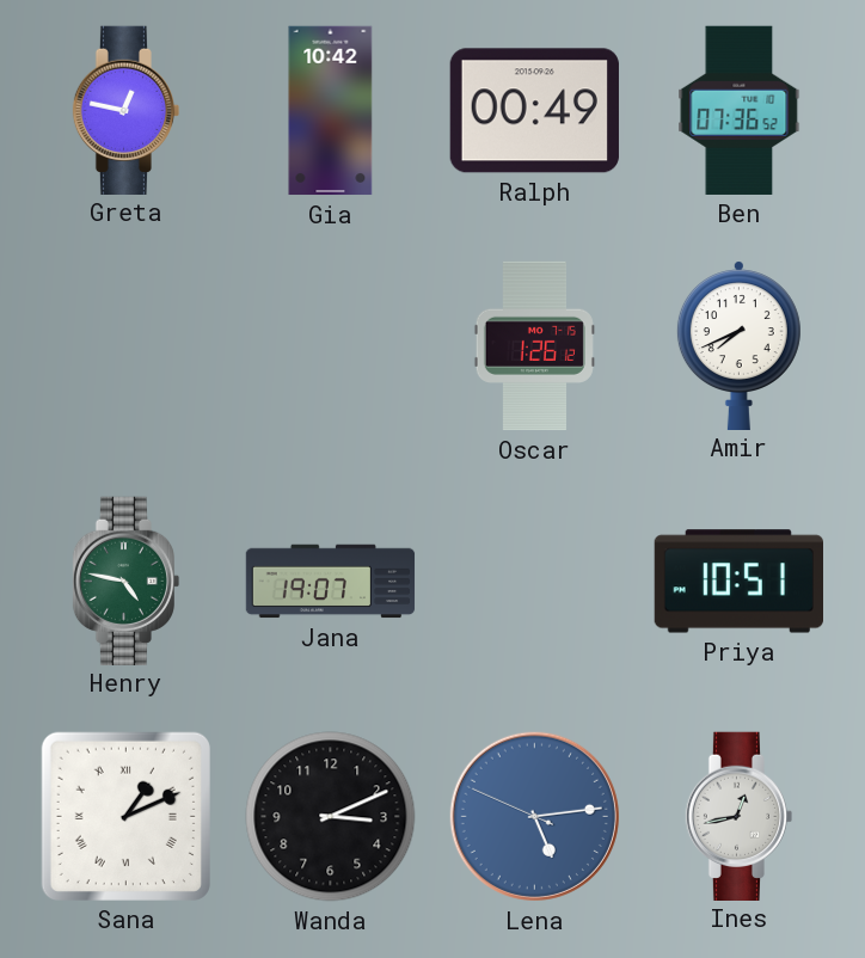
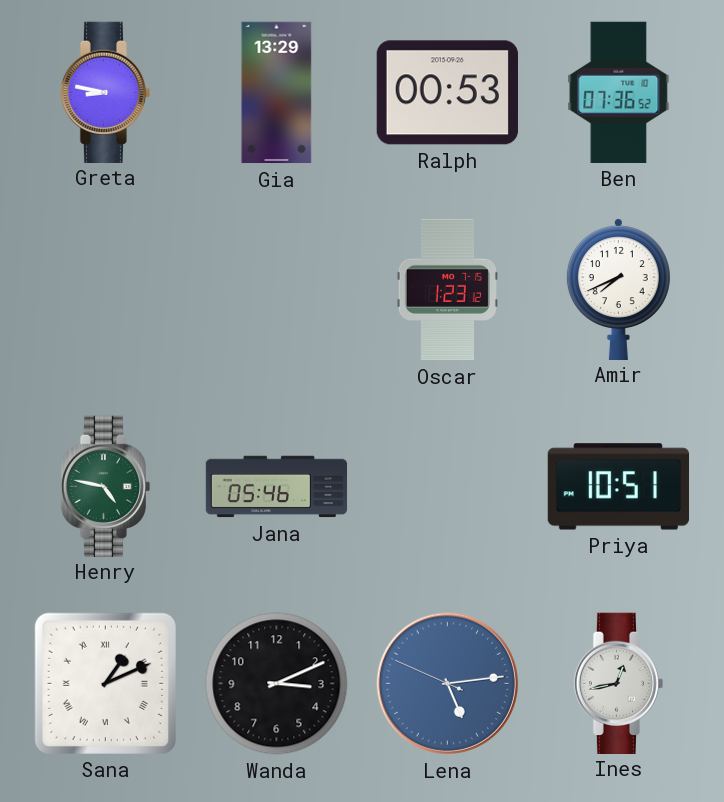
Greta: 12:47 -> 8:47
Gia: 10:42 -> 13:29
Ralph: 00:49 -> 00:53
Oscar: 1:26 -> 1:23
Jana: 19:07 -> 05:46
